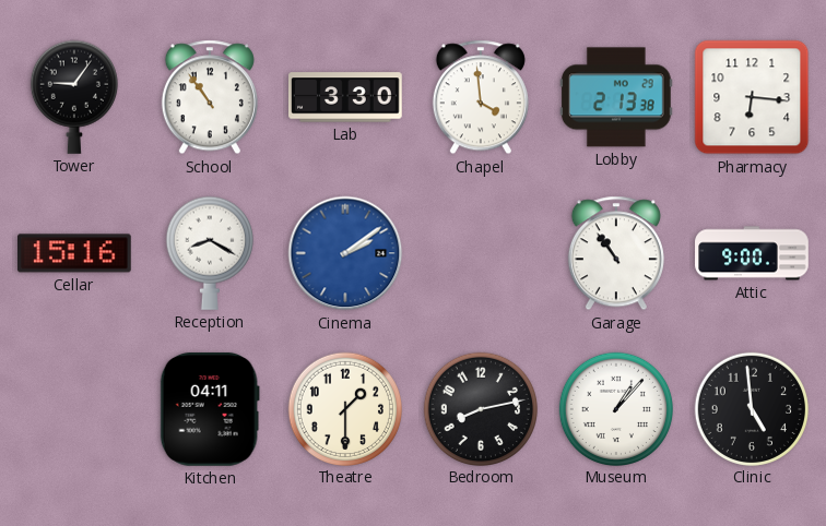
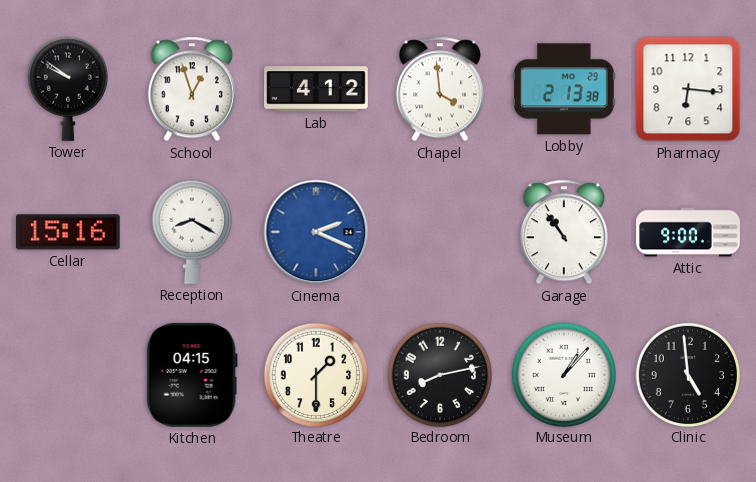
Tower: 9:06 -> 9:51
School: 10:54 -> 12:57
Lab: 3:30 -> 4:12
Cinema: 2:09 -> 2:19
Kitchen: 04:11 -> 04:15
